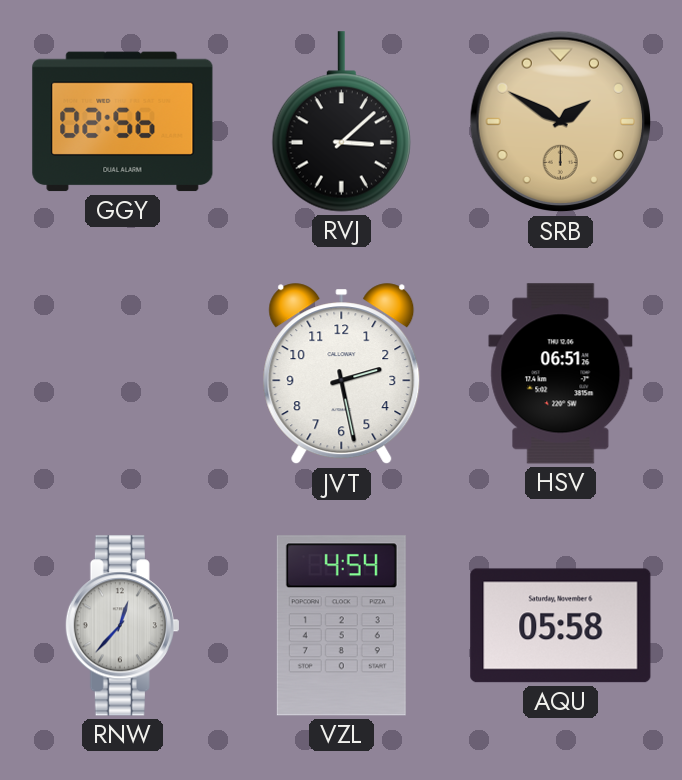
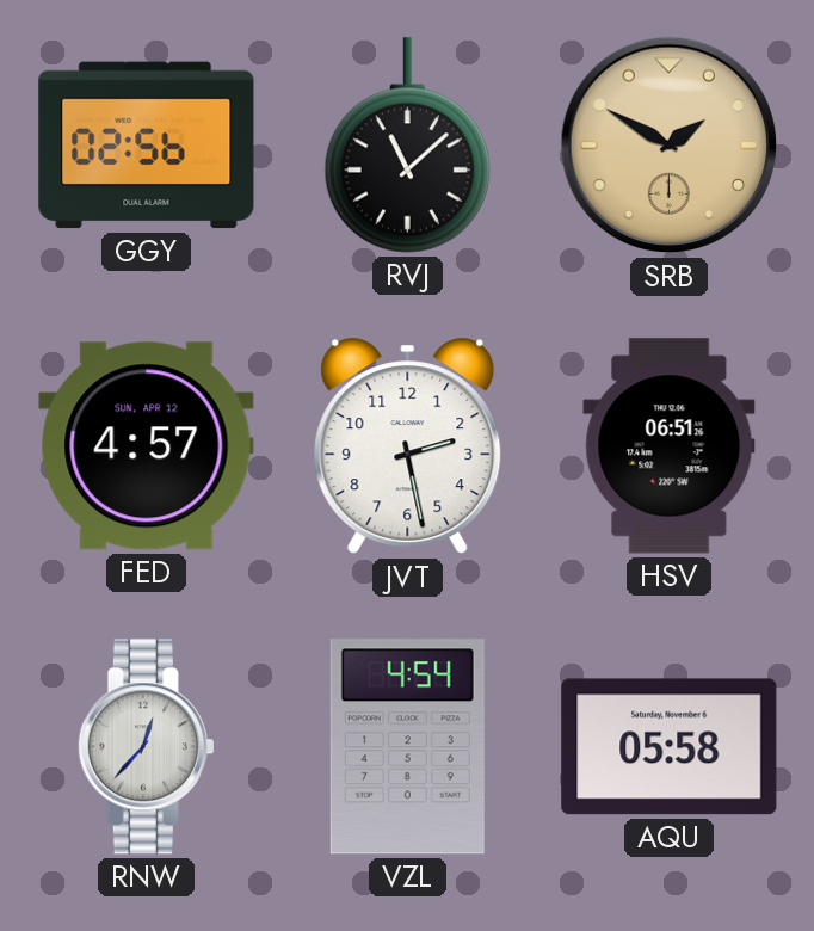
RVJ: 3:08 -> 11:08
FED: none -> 4:57
